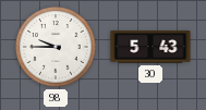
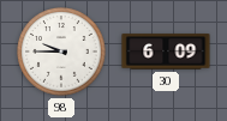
30: 5:43 -> 6:09
